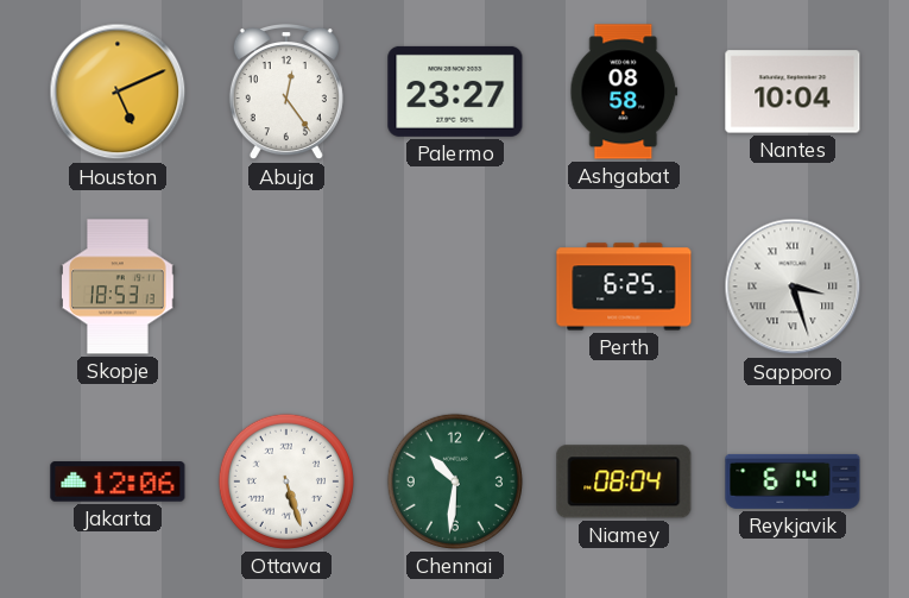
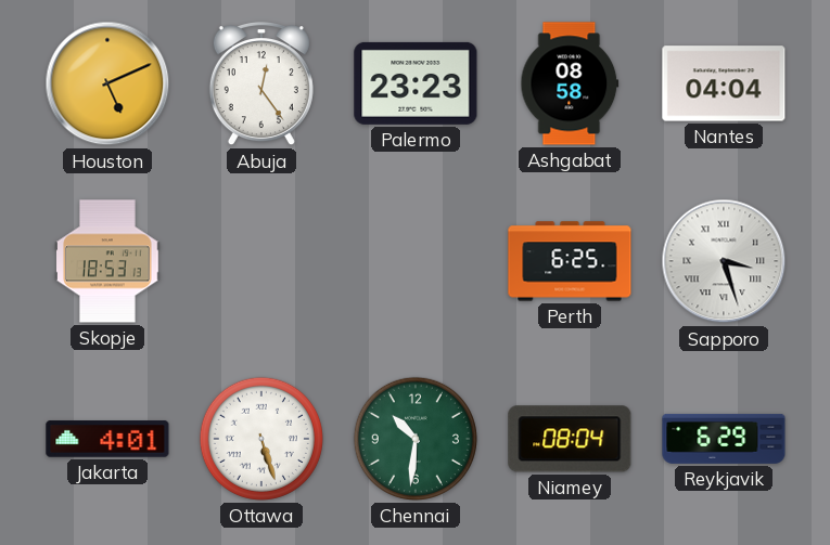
Palermo: 23:27 -> 23:23
Nantes: 10:04 -> 04:04
Jakarta: 12:06 -> 4:01
Reykjavik: 6:14 -> 6:29
